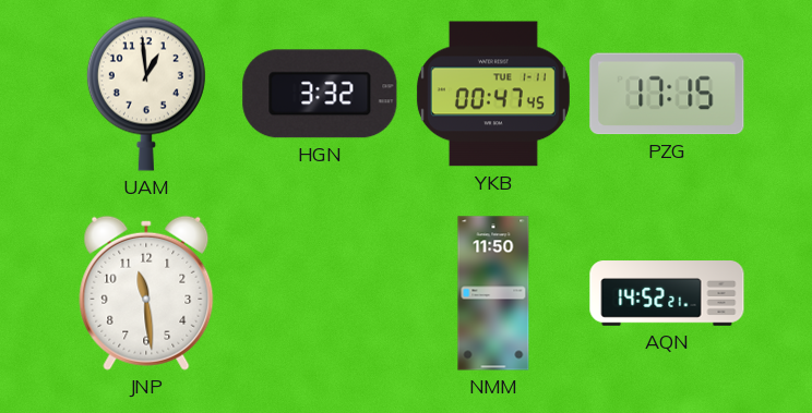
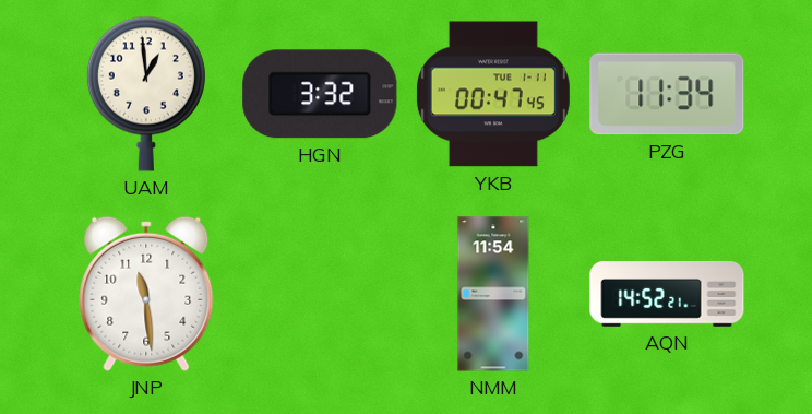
PZG: 17:15 -> 11:34
NMM: 11:50 -> 11:54
